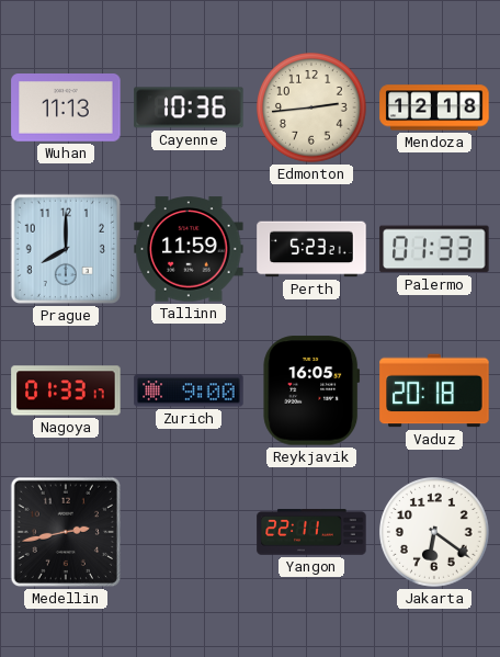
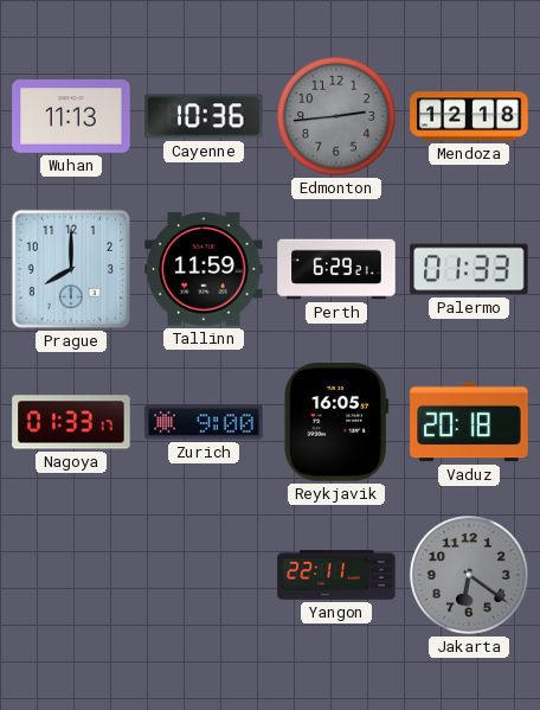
Edmonton dial: cream -> grey
Perth: 5:23 -> 6:29
Medellin: 2:43 -> none
Jakarta dial: white -> grey
